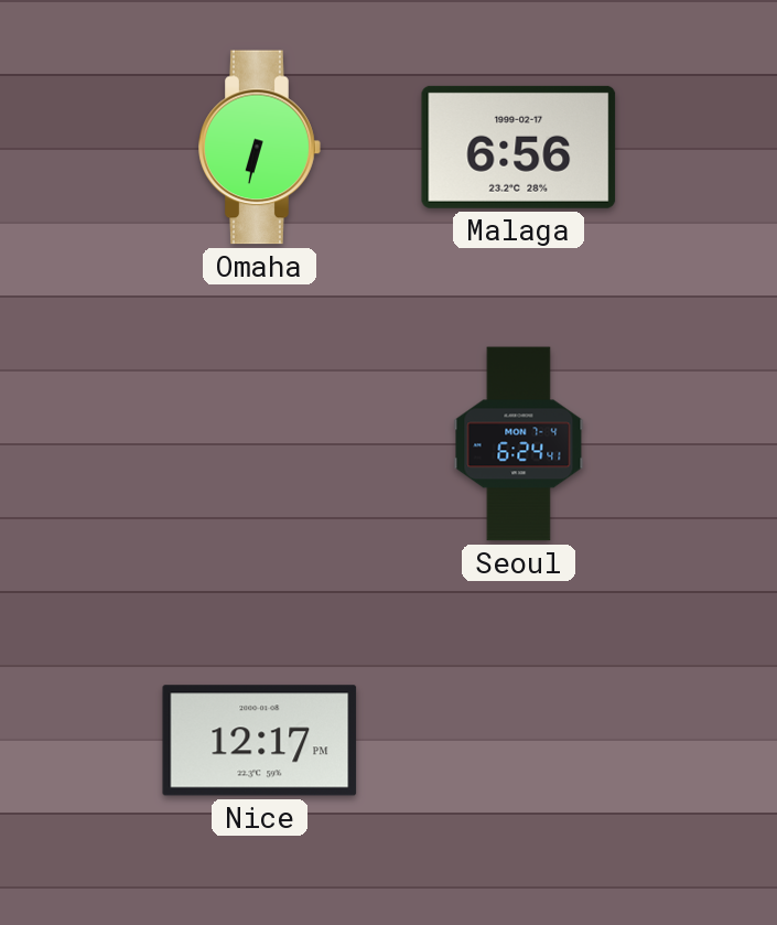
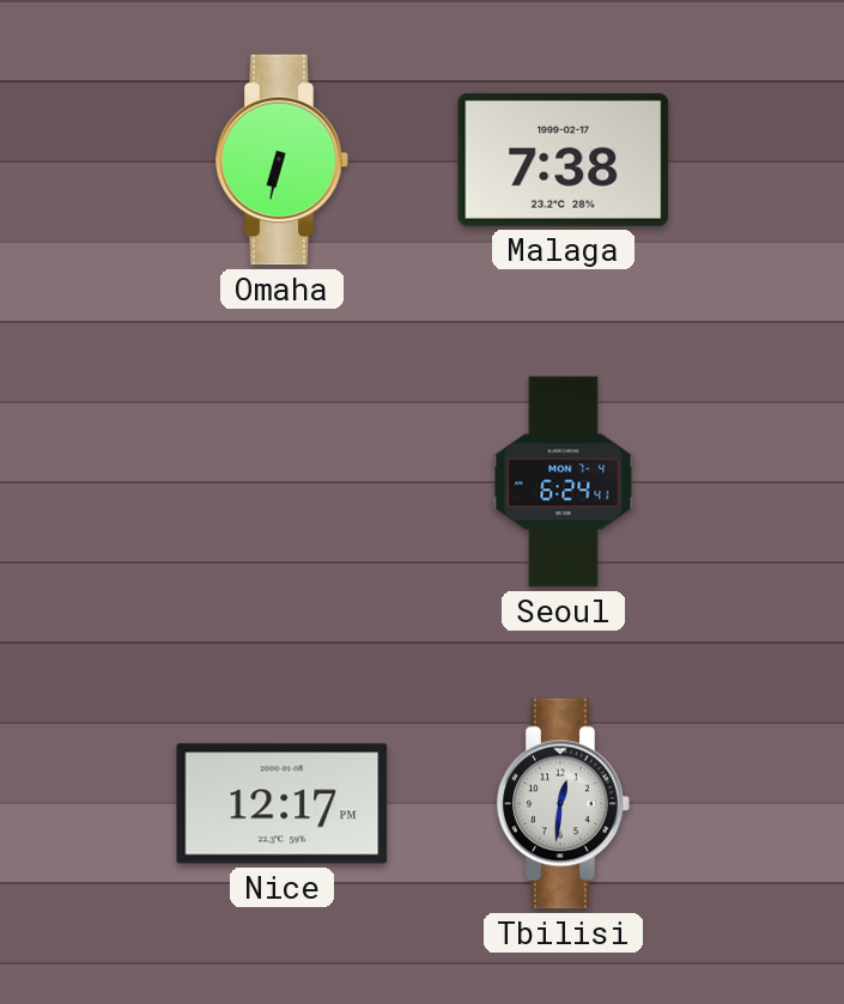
Malaga: 6:56 -> 7:38
Tbilisi: none -> 12:31
